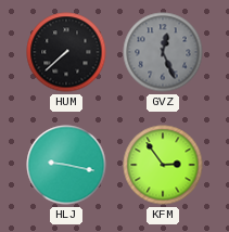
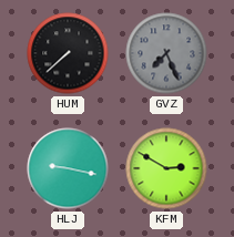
GVZ: 12:26 -> 7:26
KFM: 2:54 -> 2:50
